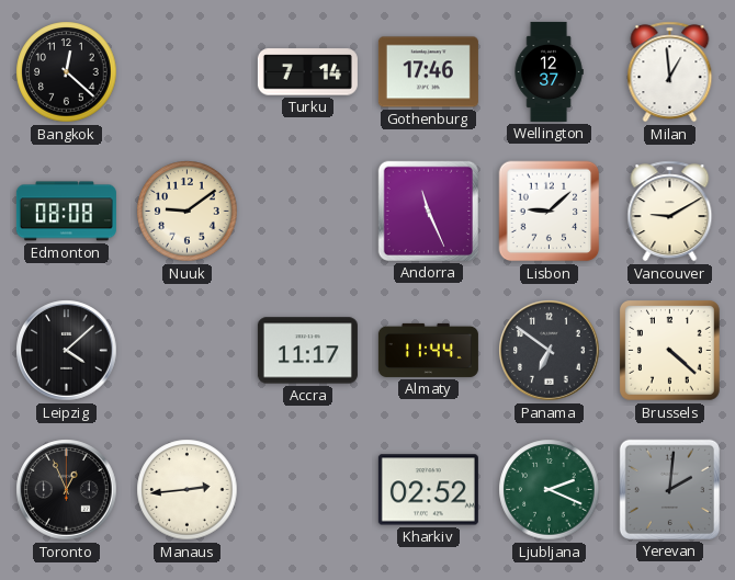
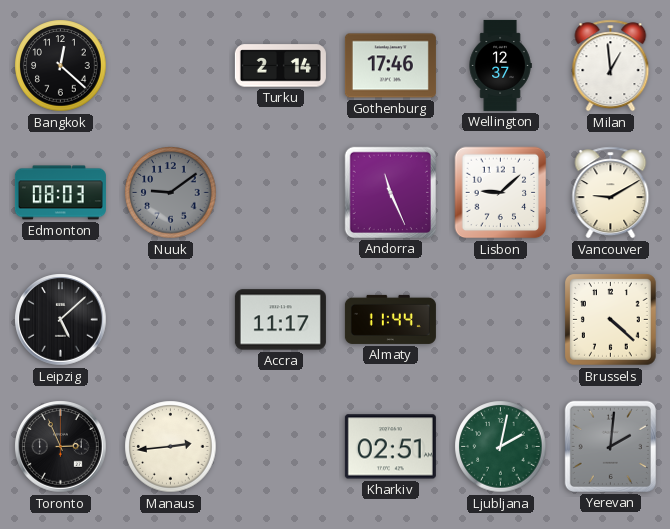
Turku: 7:14 -> 2:14
Edmonton: 08:08 -> 08:03
Nuuk dial: cream -> grey
Leipzig: 4:08 -> 5:08
Panama: 6:51 -> none
Toronto: 12:56 -> 2:56
Kharkiv: 02:52 -> 02:51
Ljubljana: 2:19 -> 2:02
